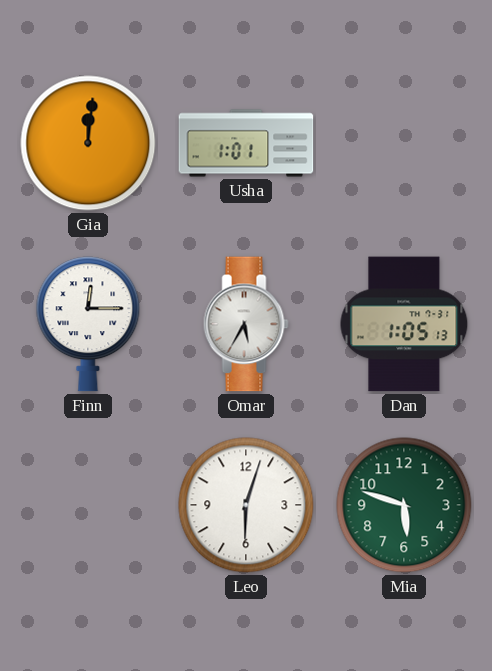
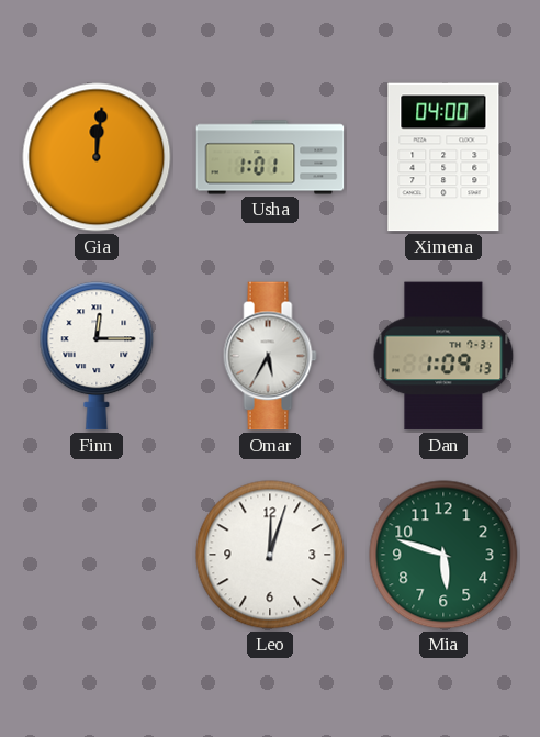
Ximena: none -> 04:00
Dan: 1:05 -> 1:09
Leo: 6:03 -> 12:03
